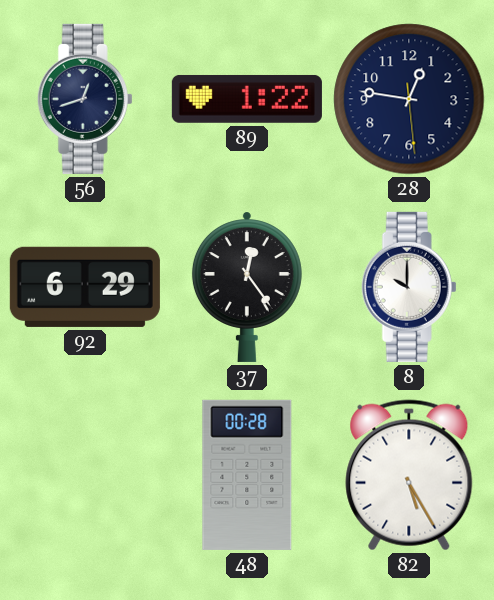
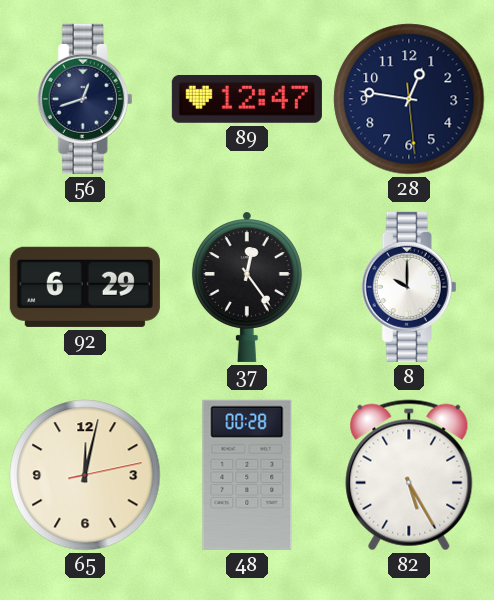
89: 1:22 -> 12:47
65: none -> 12:02
